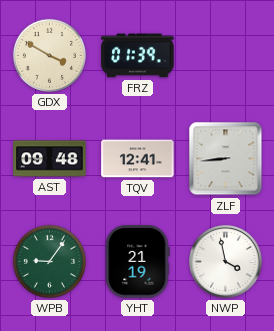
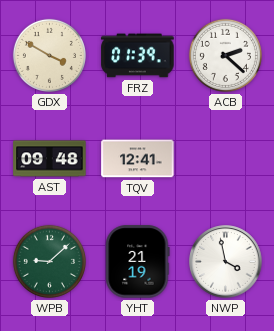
ACB: none -> 2:22
ZLF: 8:44 -> none
WPB: 9:06 -> 9:08
